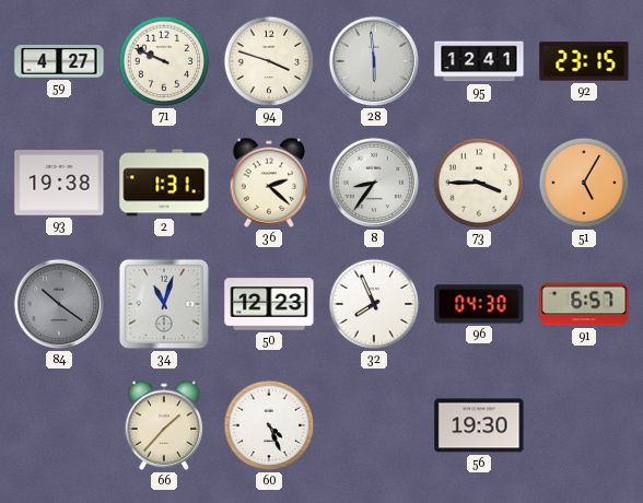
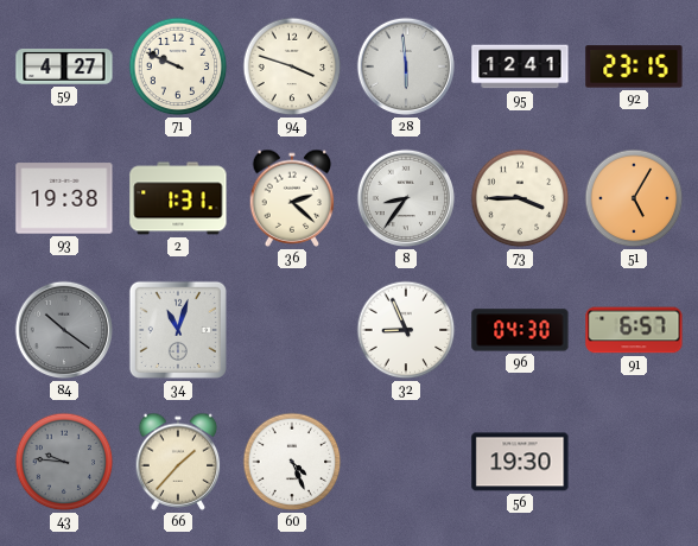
50: 12:23 -> none
32: 7:56 -> 8:56
43: none -> 9:46
